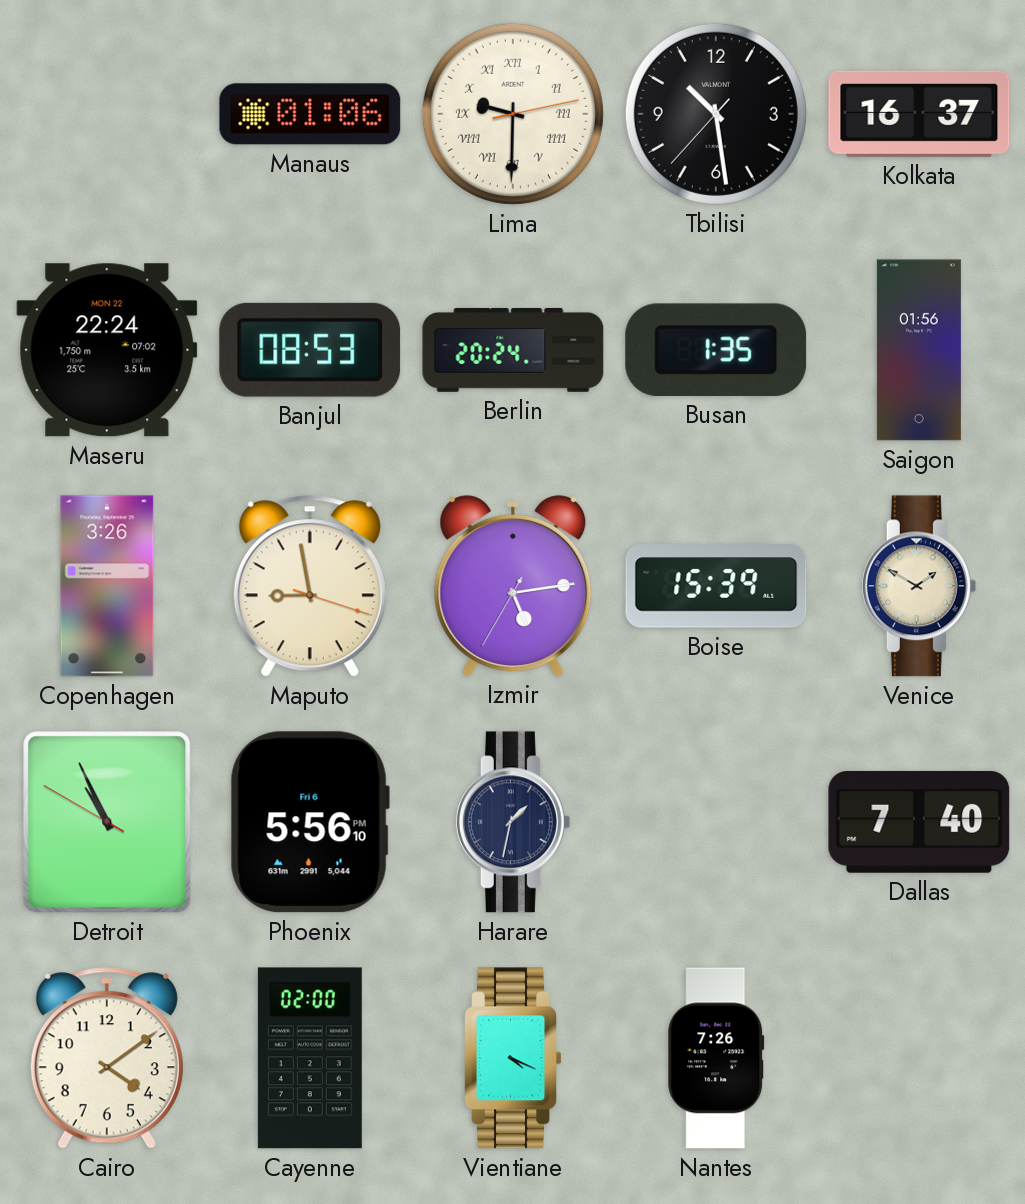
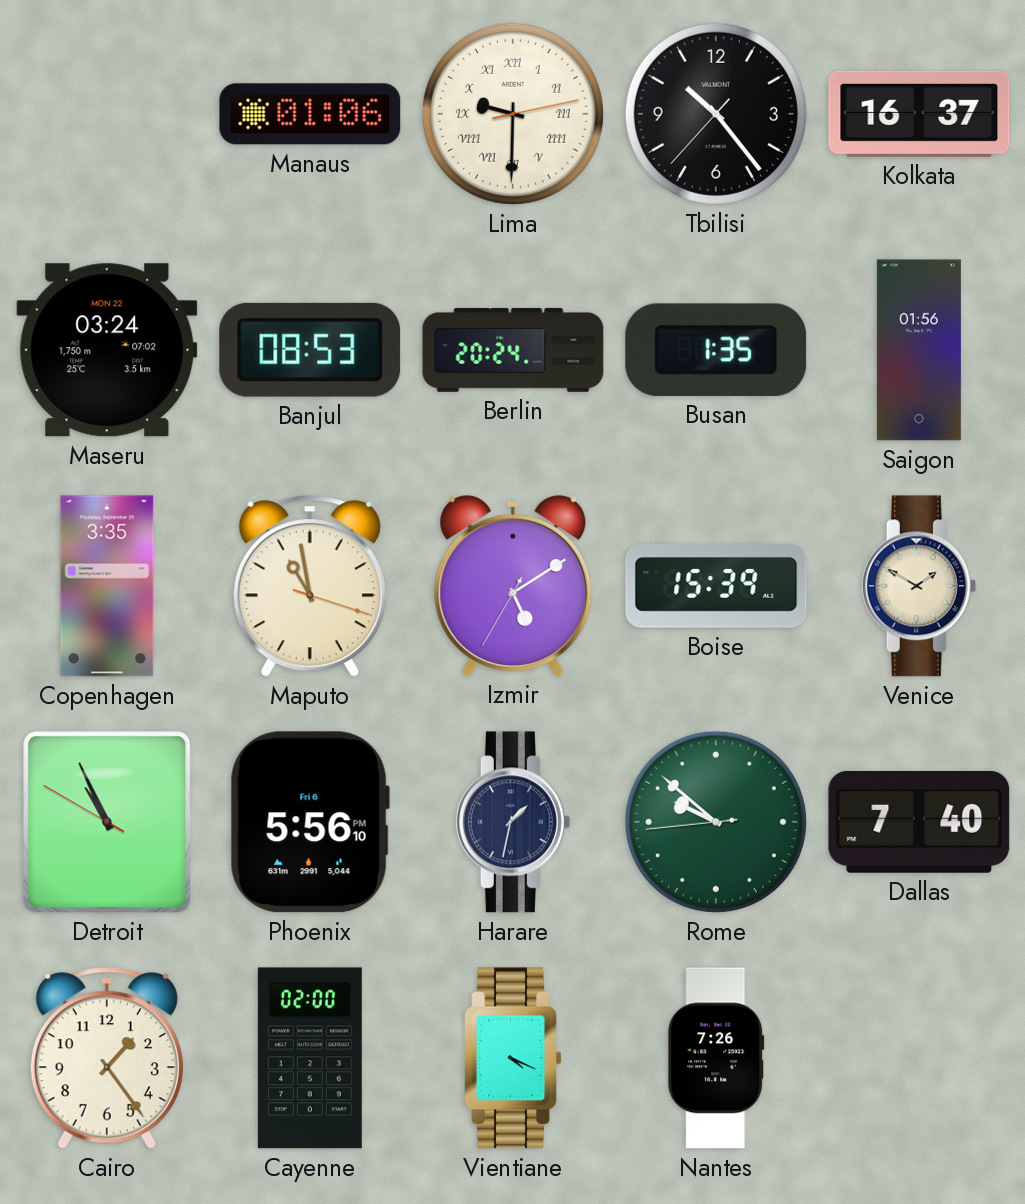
Tbilisi: 10:28 -> 10:23
Maseru: 22:24 -> 03:24
Copenhagen: 3:26 -> 3:35
Maputo: 8:58 -> 10:58
Izmir: 5:13 -> 5:09
Rome: none -> 9:51
Cairo: 4:09 -> 1:24
